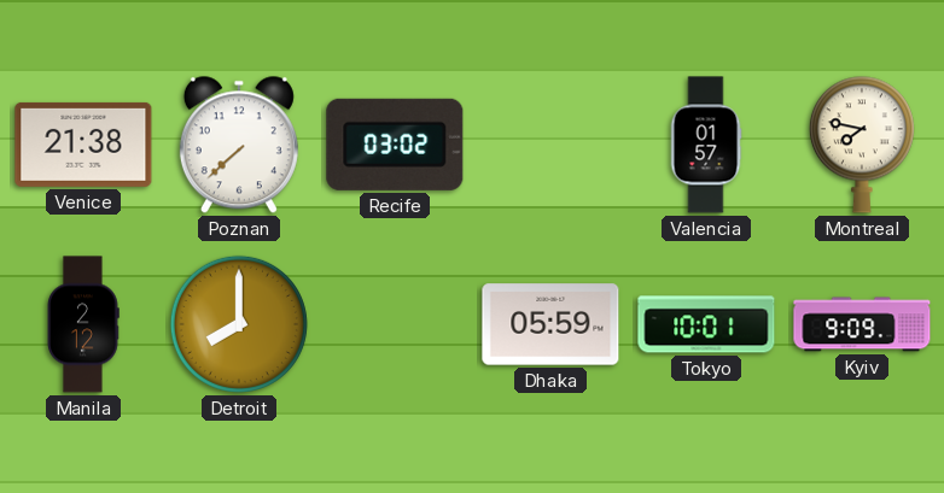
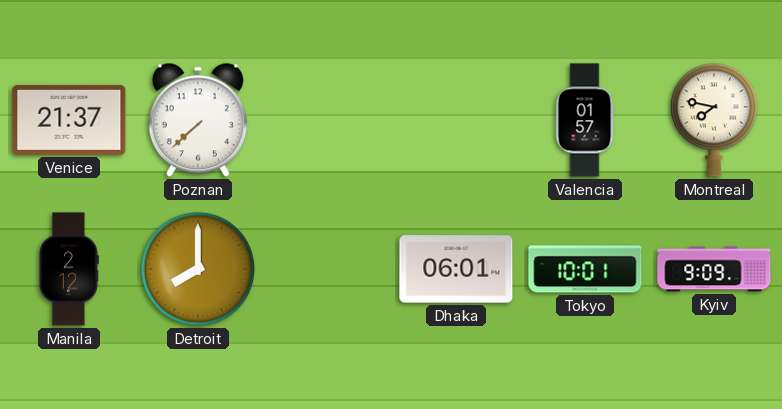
Venice: 21:38 -> 21:37
Recife: 03:02 -> none
Dhaka: 05:59 -> 06:01
